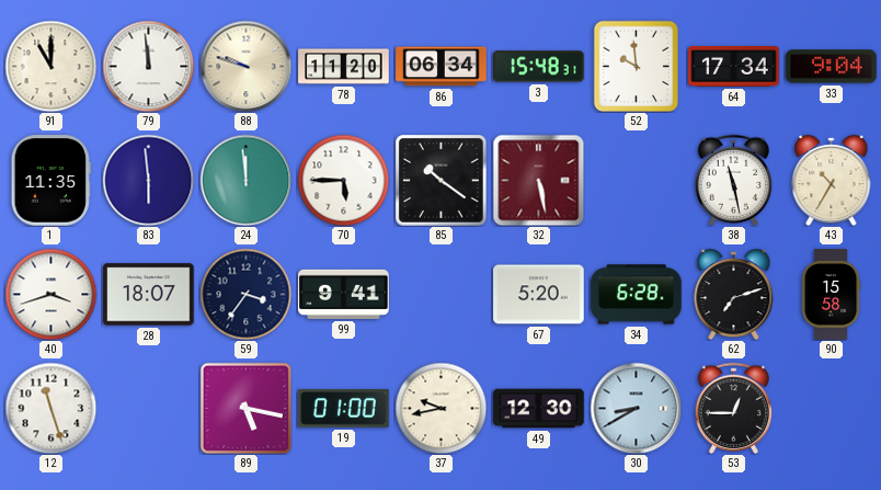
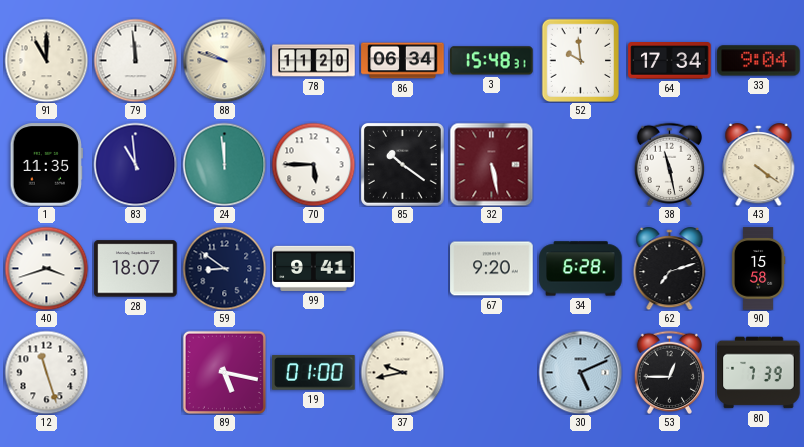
83: 5:59 -> 10:59
43: 10:35 -> 4:21
59: 3:36 -> 8:51
67: 5:20 -> 9:20
49: 12:30 -> none
30: 8:40 -> 5:11
80: none -> 7:39
